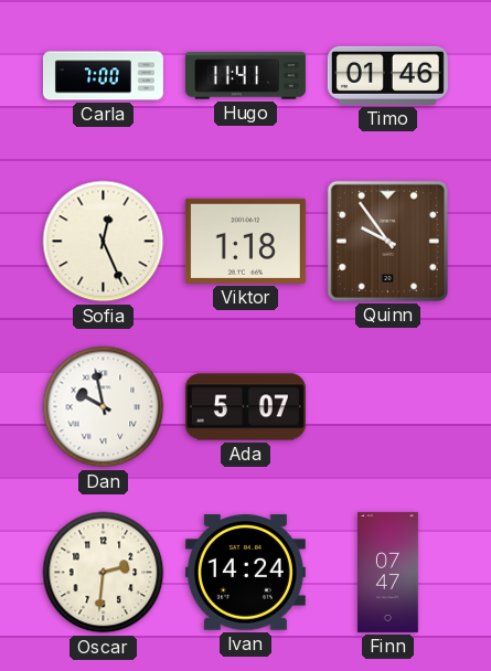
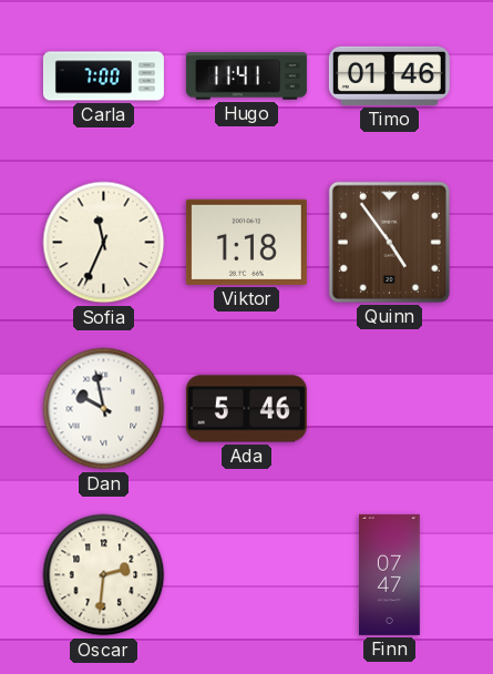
Sofia: 12:26 -> 11:34
Quinn: 9:54 -> 4:54
Ada: 5:07 -> 5:46
Ivan: 14:24 -> none
